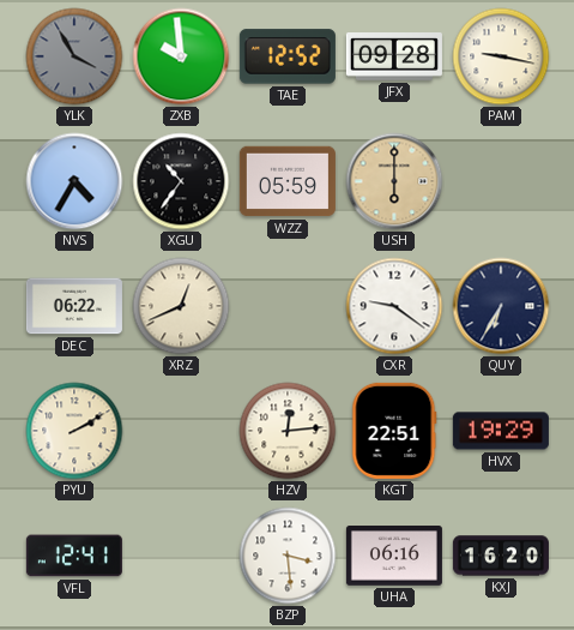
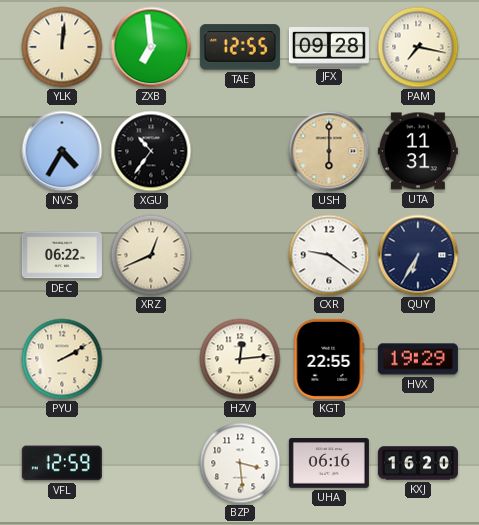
YLK: 3:55 -> 12:01
YLK dial: grey -> cream
ZXB: 9:59 -> 6:59
TAE: 12:52 -> 12:55
PAM: 9:17 -> 7:17
WZZ: 05:59 -> none
UTA: none -> 11:31
KGT: 22:51 -> 22:55
VFL: 12:41 -> 12:59
